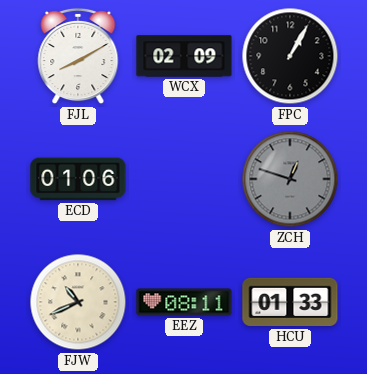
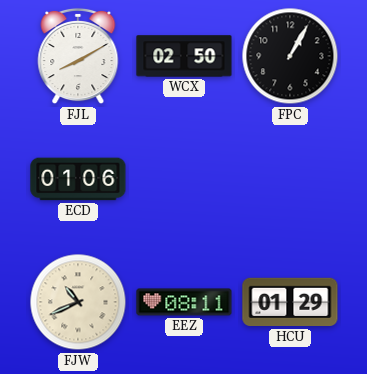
WCX: 02:09 -> 02:50
ZCH: 12:48 -> none
HCU: 01:33 -> 01:29
